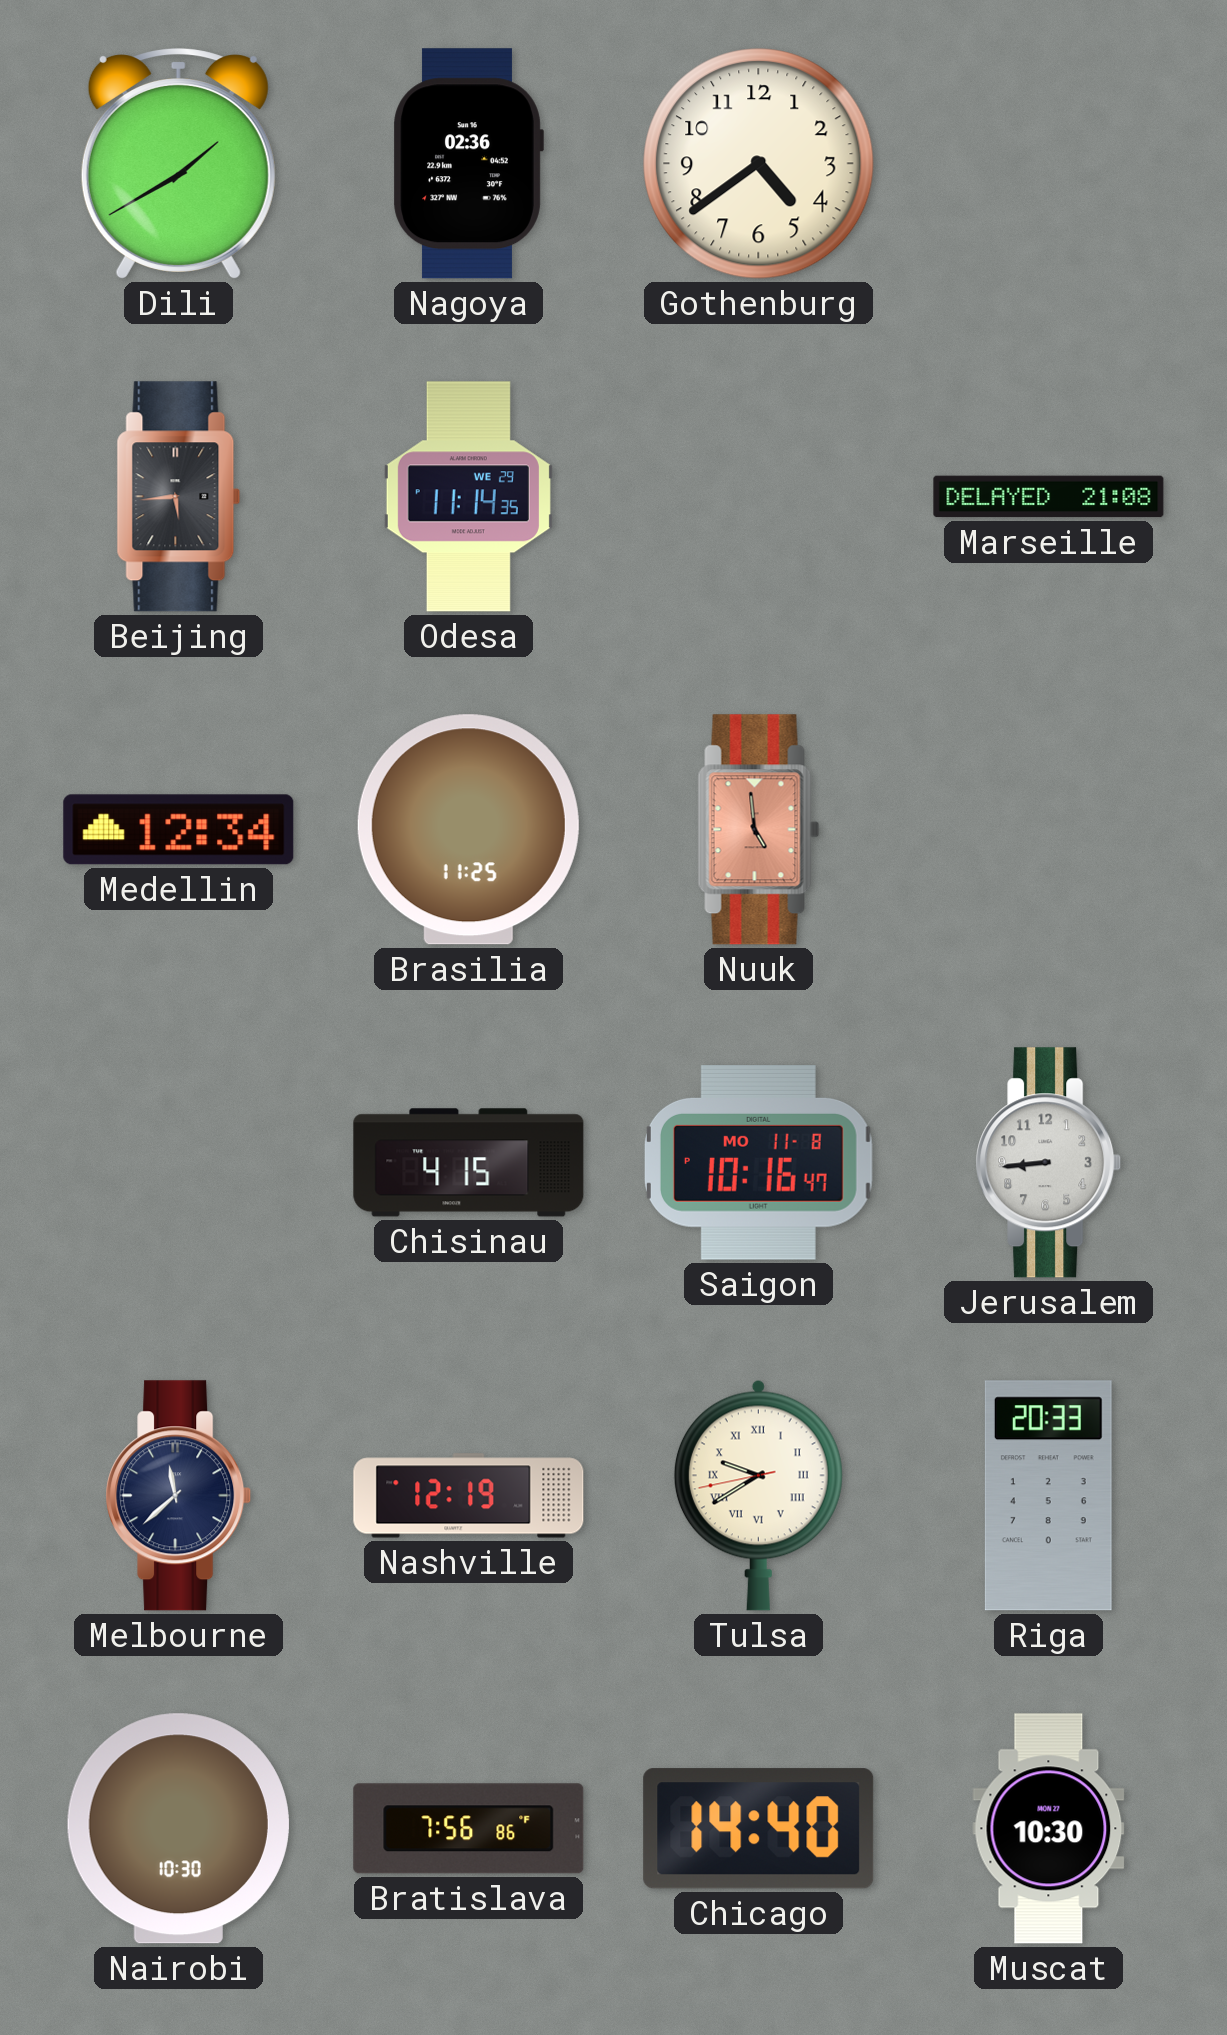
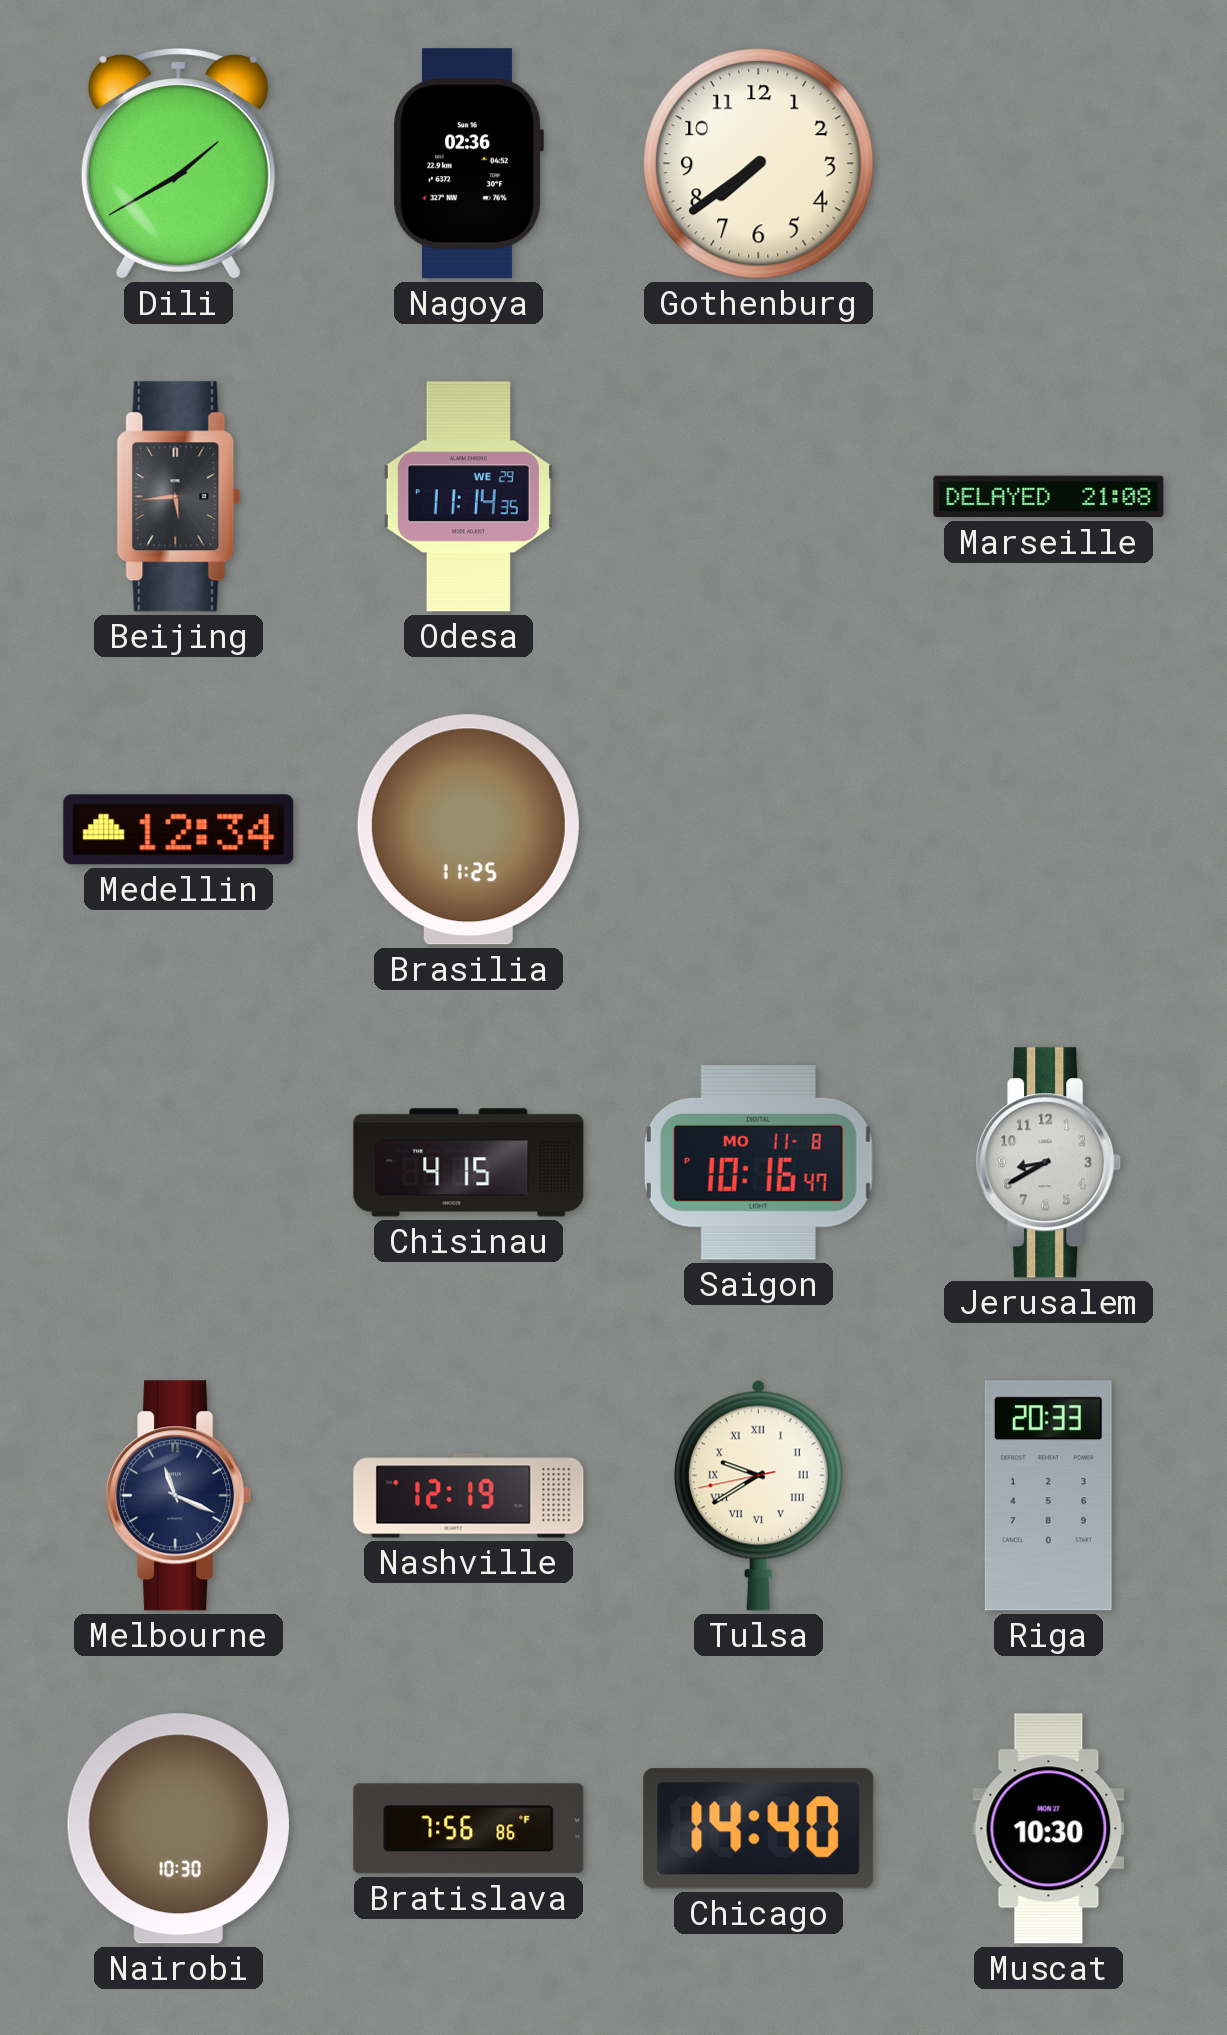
Gothenburg: 4:39 -> 7:39
Nuuk: 4:59 -> none
Jerusalem: 8:44 -> 8:40
Melbourne: 11:38 -> 11:19
